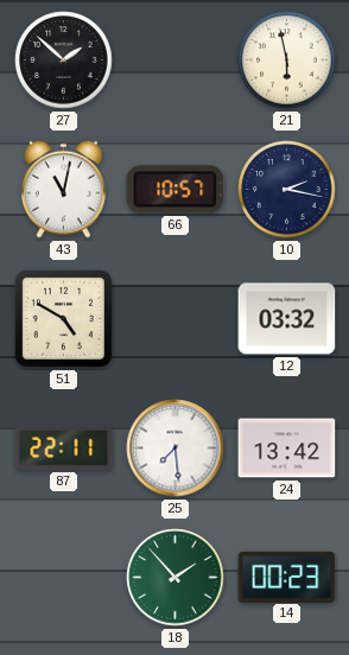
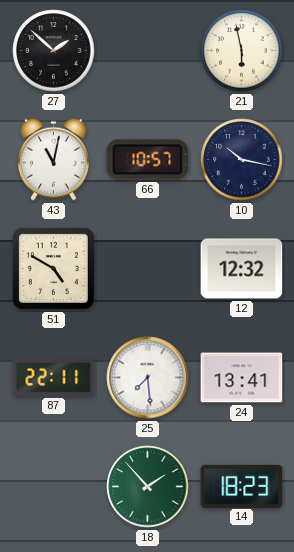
10: 2:17 -> 10:17
12: 03:32 -> 12:32
24: 13:42 -> 13:41
14: 00:23 -> 18:23
